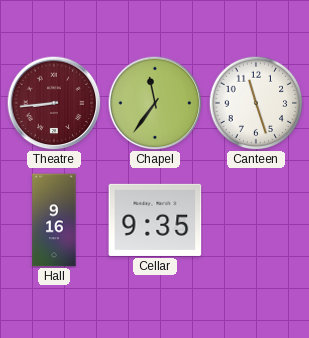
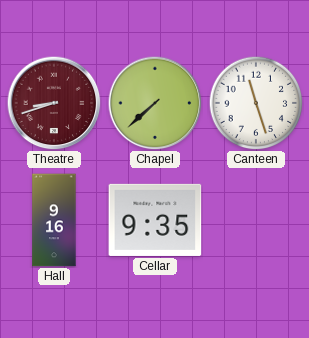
Theatre: 8:44 -> 8:42
Chapel: 11:36 -> 7:38
